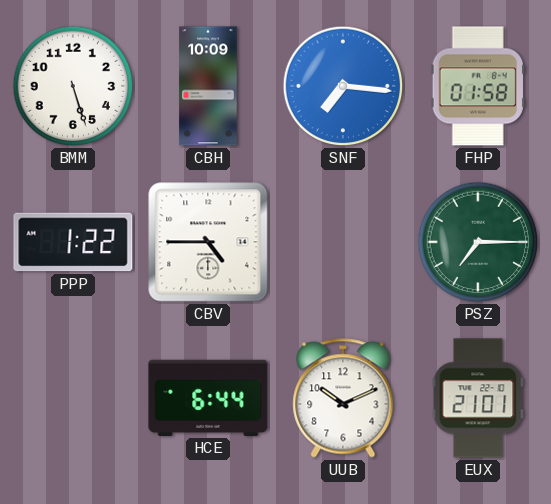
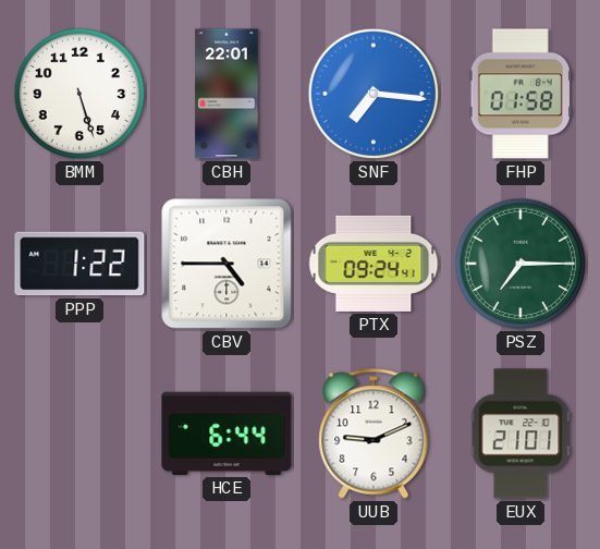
CBH: 10:09 -> 22:01
PTX: none -> 09:24
UUB: 10:11 -> 9:11
